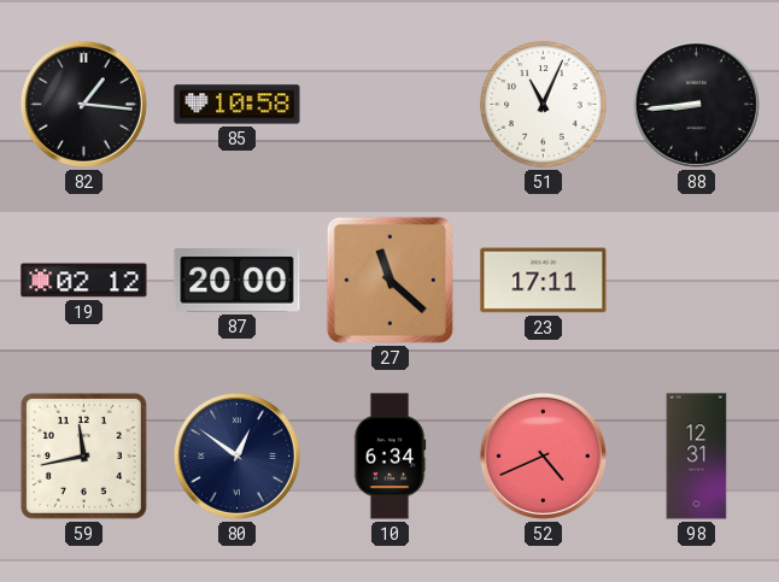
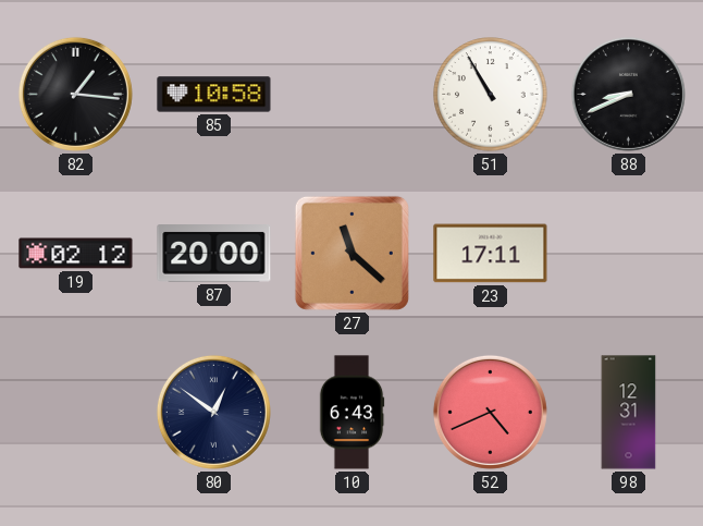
51: 11:04 -> 10:55
88: 8:44 -> 8:41
59: 11:43 -> none
10: 6:34 -> 6:43
